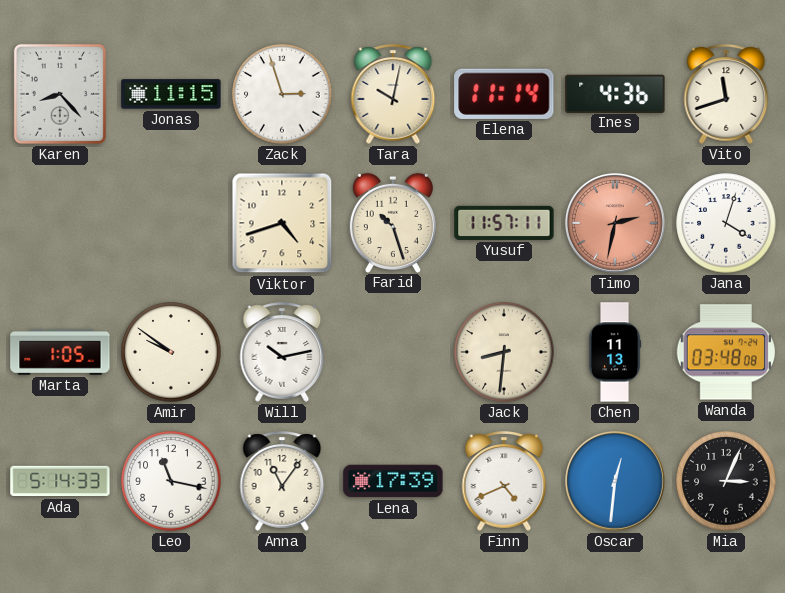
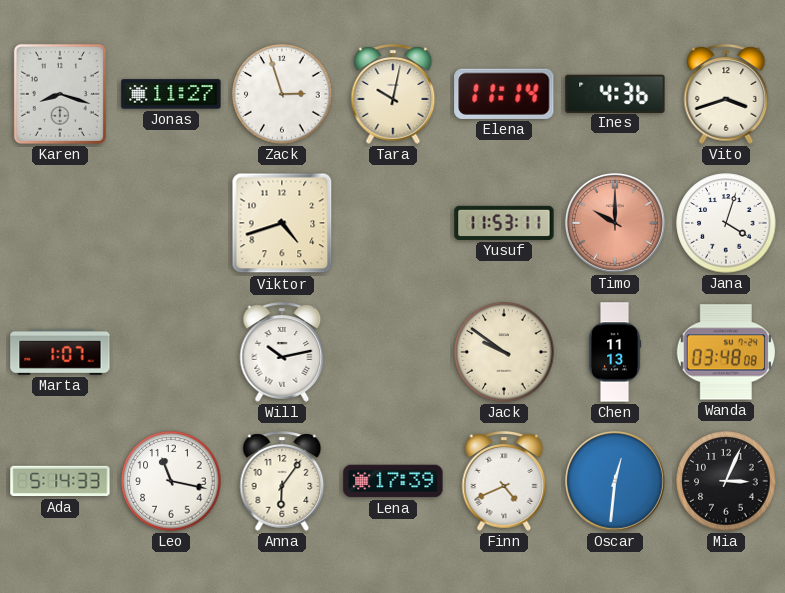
Karen: 8:23 -> 8:18
Jonas: 11:15 -> 11:27
Vito: 11:42 -> 3:42
Farid: 10:27 -> none
Yusuf: 11:57 -> 11:53
Timo: 2:32 -> 10:00
Marta: 1:05 -> 1:07
Amir: 9:51 -> none
Jack: 8:31 -> 9:51
Anna: 11:06 -> 6:06
